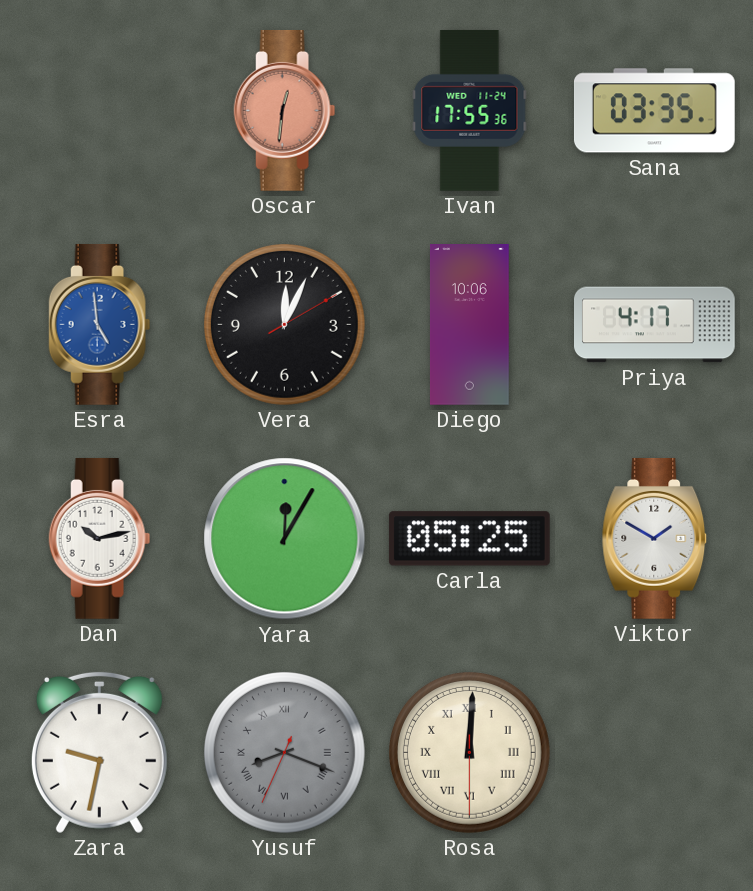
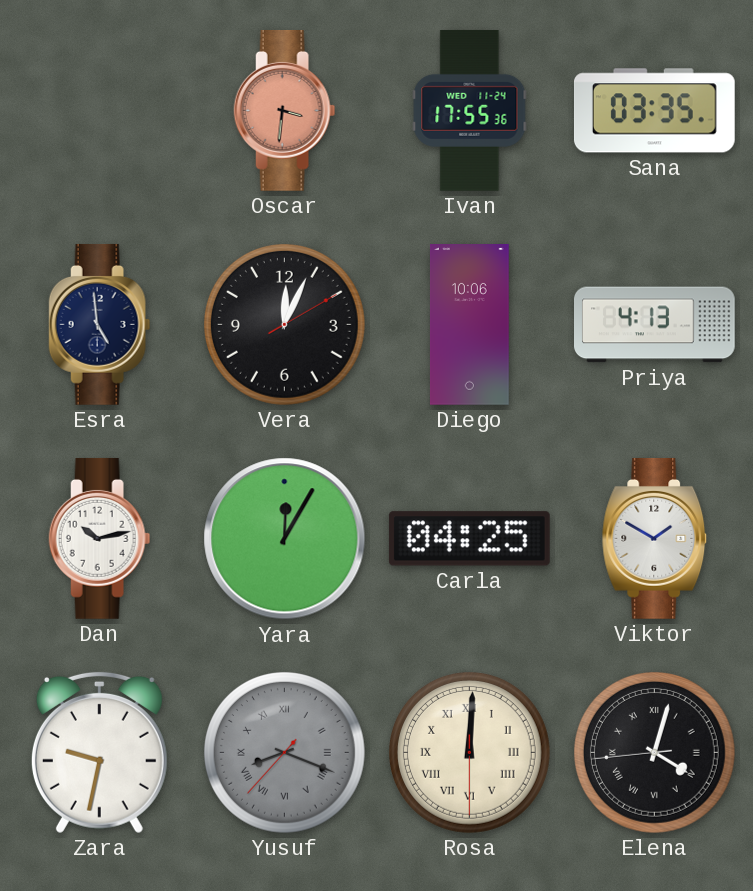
Oscar: 12:31 -> 3:31
Esra dial: blue -> navy
Priya: 4:17 -> 4:13
Carla: 05:25 -> 04:25
Yusuf: 8:18:34 -> 8:18:37
Elena: none -> 4:02
